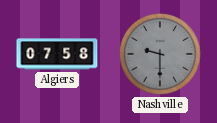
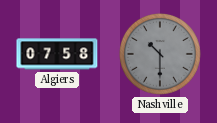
Nashville: 9:30 -> 10:30
